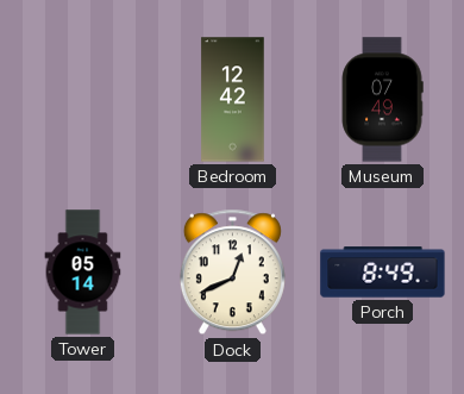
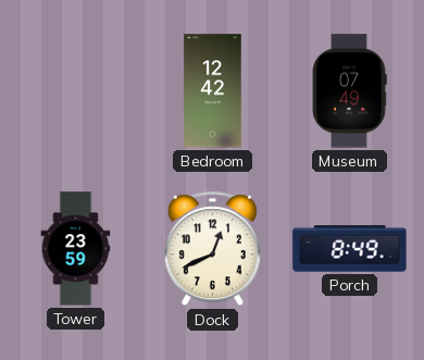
Tower: 05:14 -> 23:59
